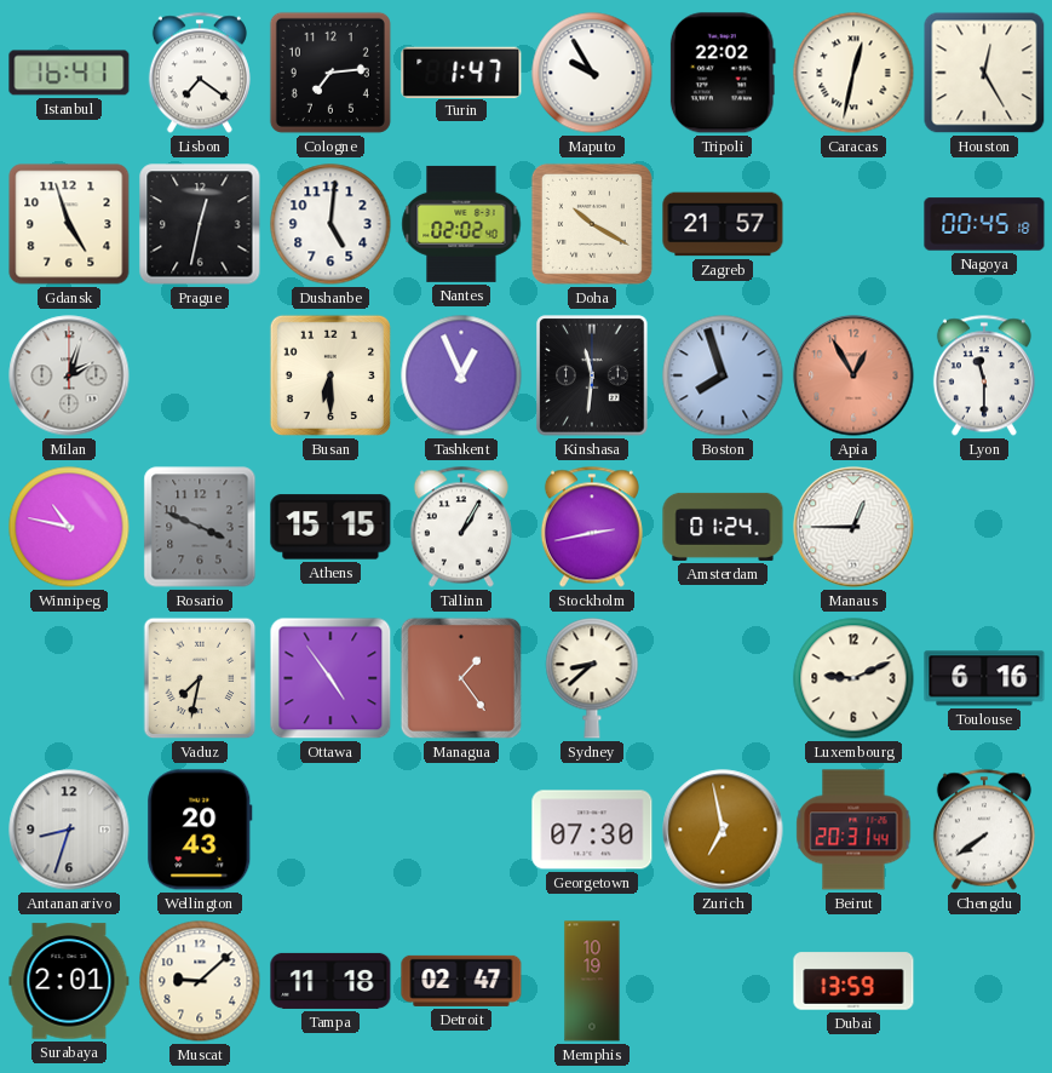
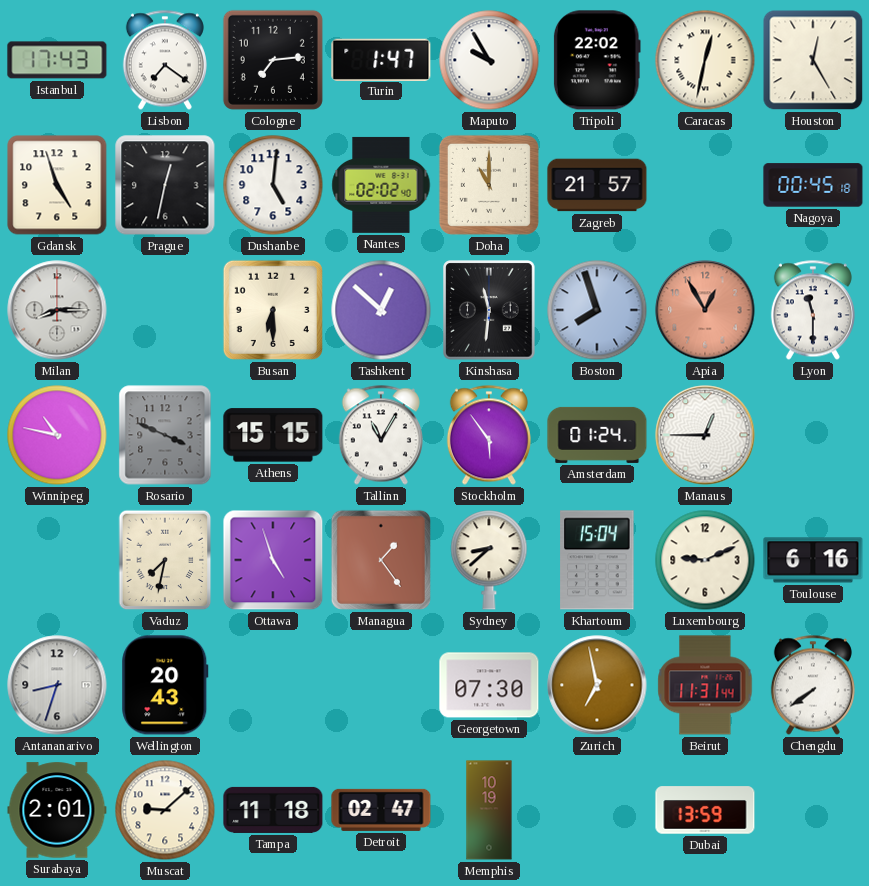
Istanbul: 16:41 -> 17:43
Doha: 10:20 -> 11:00
Milan: 2:03 -> 8:15
Tashkent: 12:56 -> 12:52
Tallinn: 1:05 -> 11:05
Stockholm: 2:43 -> 5:54
Ottawa: 4:54 -> 4:57
Khartoum: none -> 15:04
Beirut: 20:31 -> 11:31
